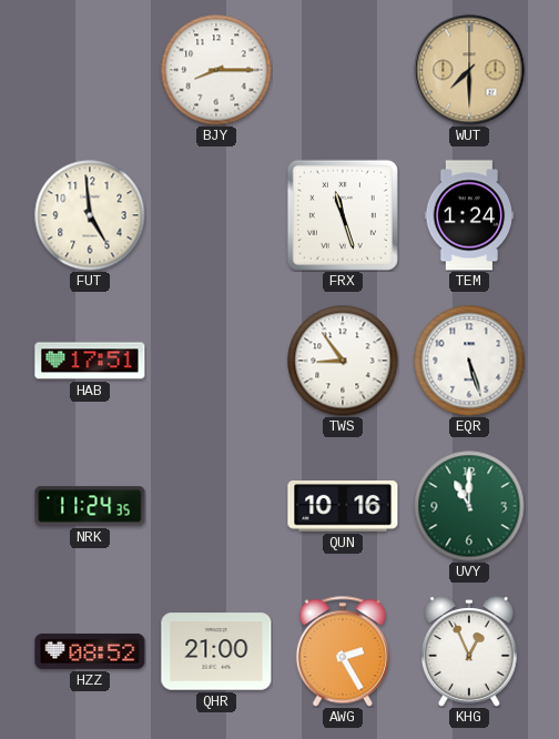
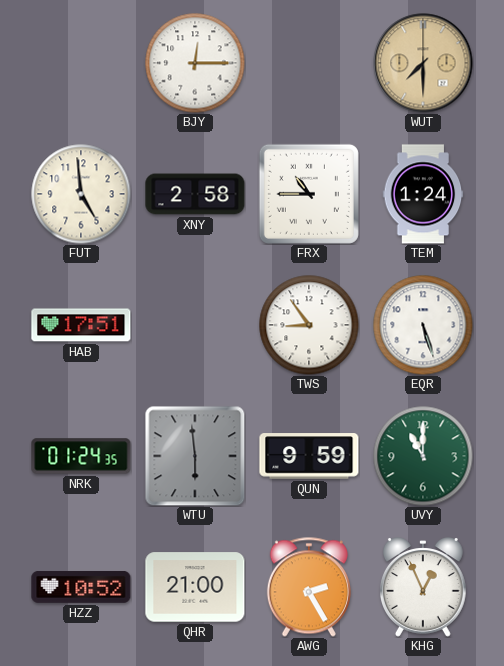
BJY: 8:15 -> 12:15
XNY: none -> 2:58
FRX: 11:27 -> 10:45
NRK: 11:24 -> 01:24
WTU: none -> 5:59
QUN: 10:16 -> 9:59
HZZ: 08:52 -> 10:52
